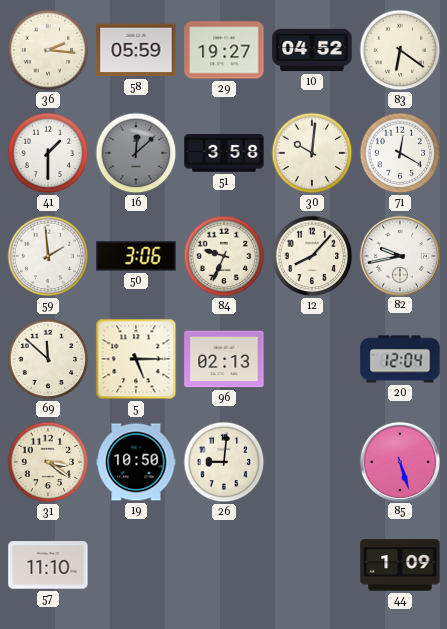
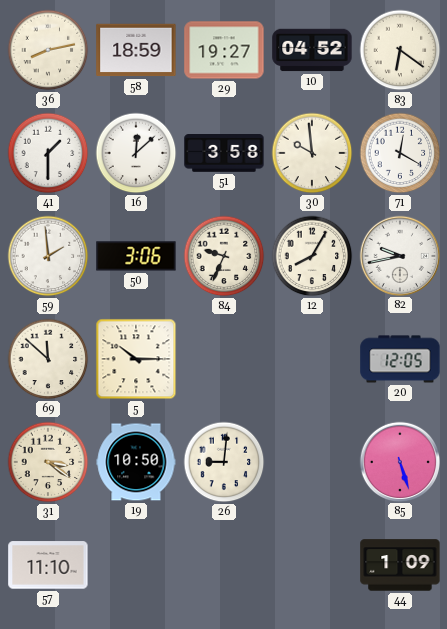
36: 2:16 -> 8:13
58: 05:59 -> 18:59
16 dial: grey -> white
30: 10:01 -> 9:59
12: 8:07 -> 8:05
5: 5:15 -> 10:15
96: 02:13 -> none
20: 12:04 -> 12:05
